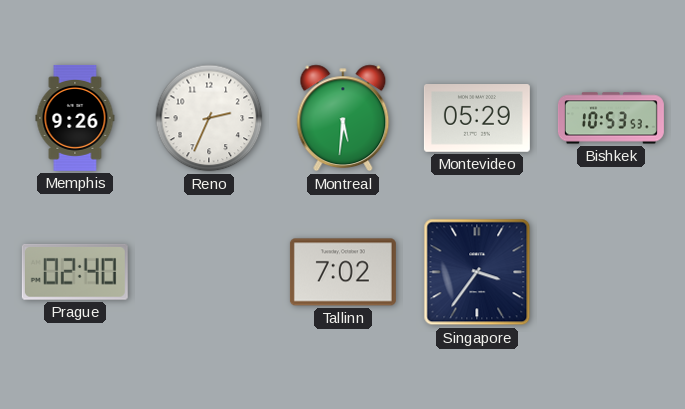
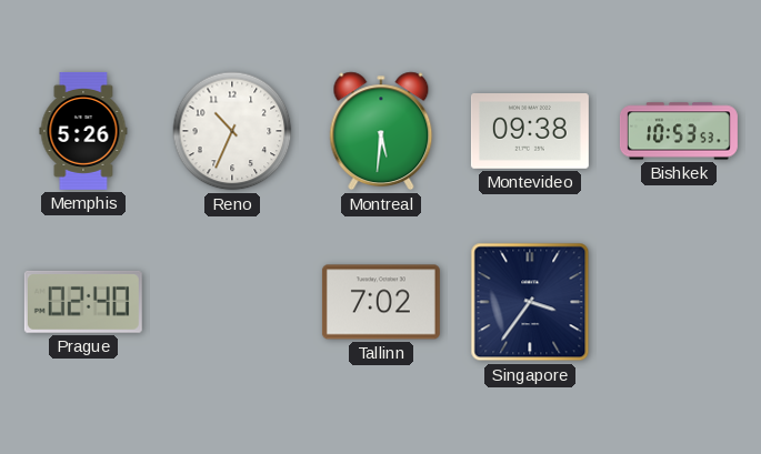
Memphis: 9:26 -> 5:26
Reno: 2:34 -> 10:34
Montevideo: 05:29 -> 09:38
